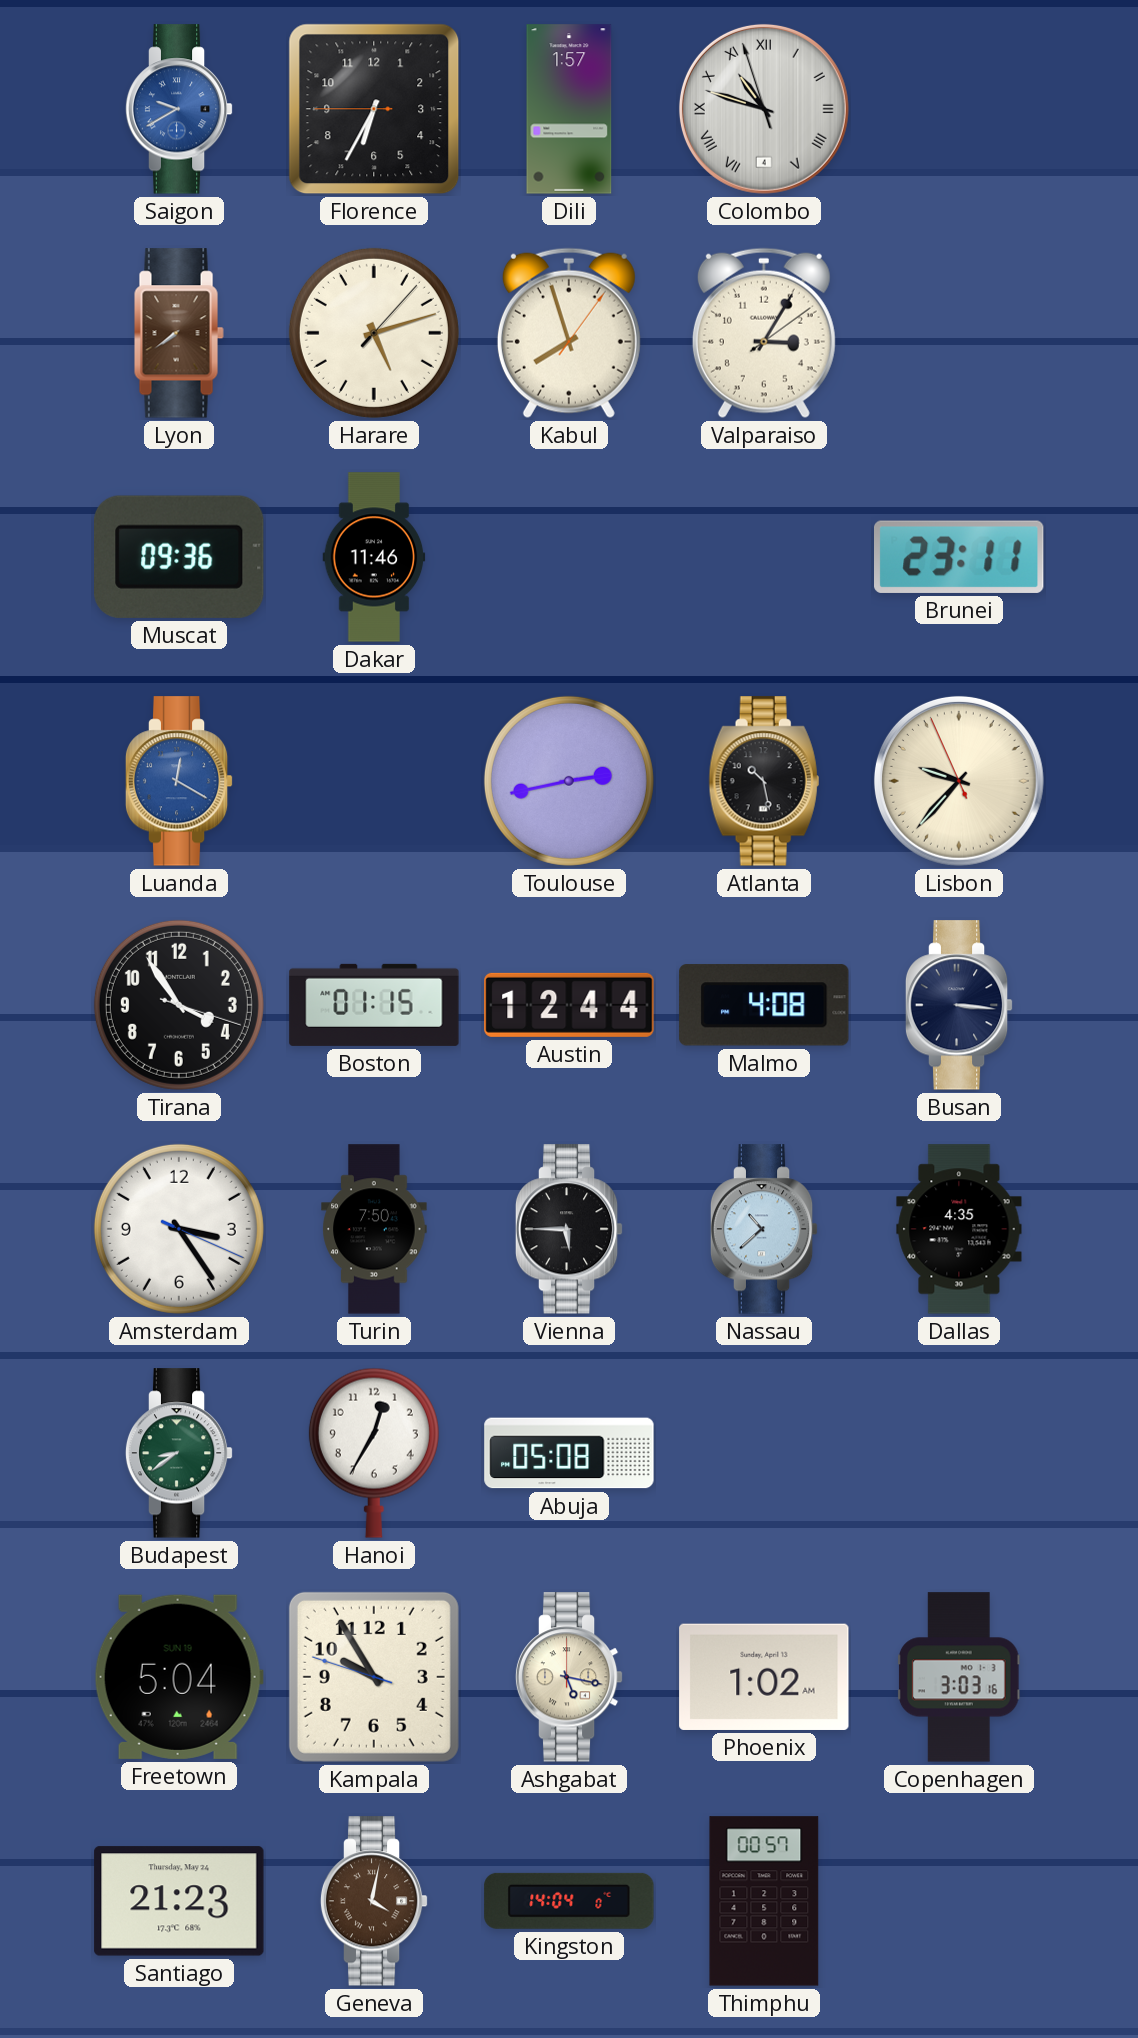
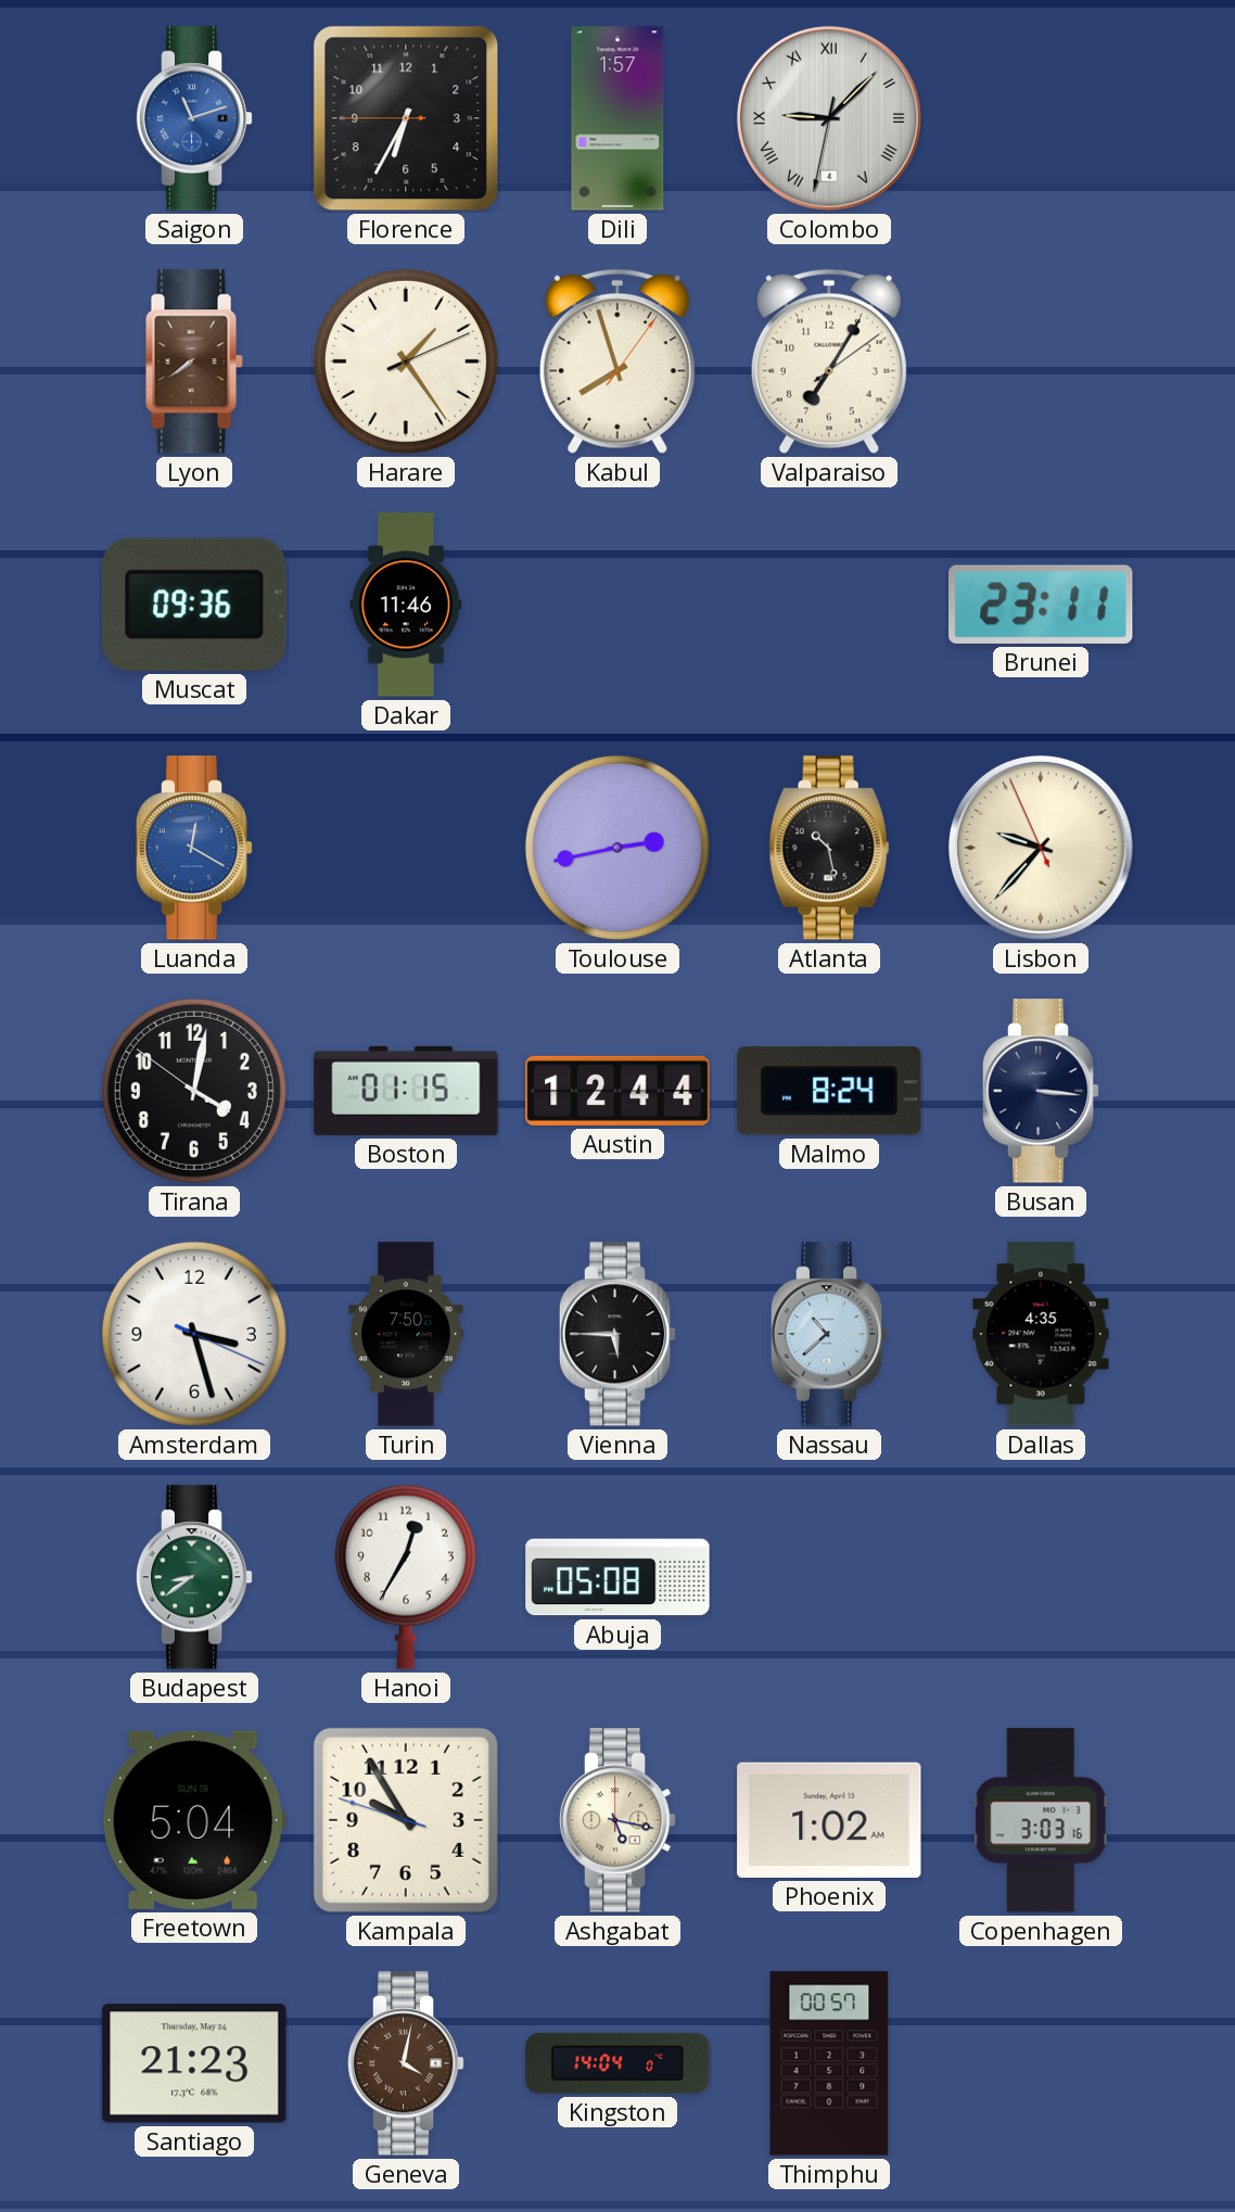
Saigon: 9:40 -> 11:12
Colombo: 10:47 -> 9:07
Harare: 5:12 -> 1:24
Valparaiso: 3:05 -> 7:05
Tirana: 3:54 -> 4:01
Malmo: 4:08 -> 8:24
Amsterdam: 3:24 -> 3:27
